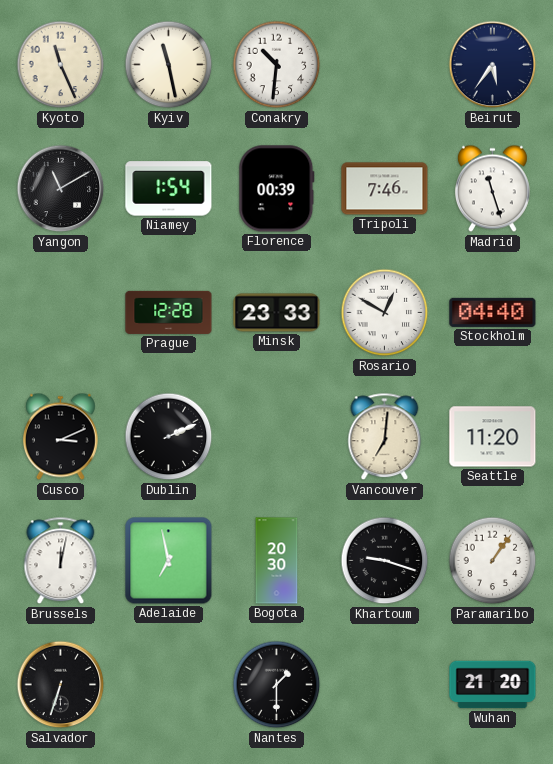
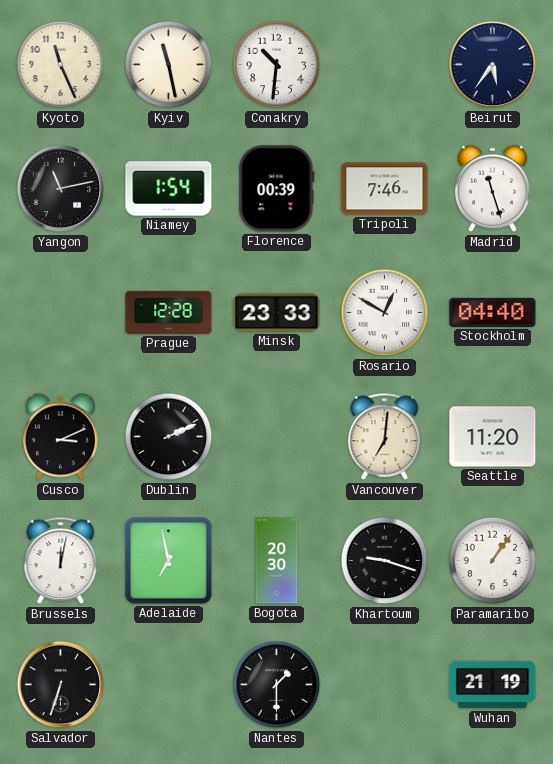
Yangon: 11:10 -> 11:13
Wuhan: 21:20 -> 21:19
